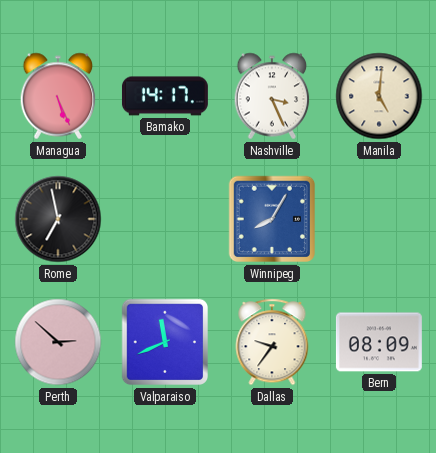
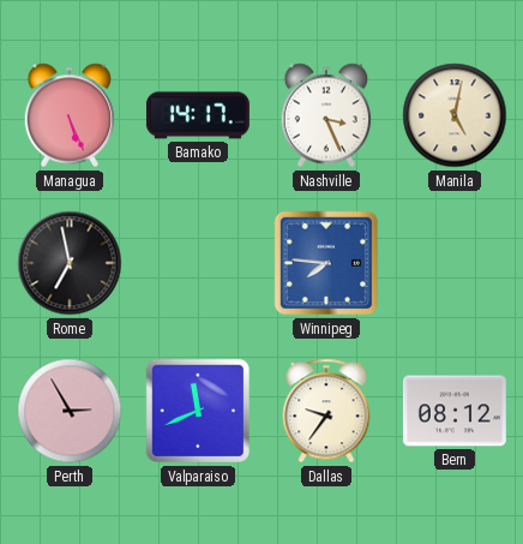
Manila: 5:01 -> 5:02
Winnipeg: 8:05 -> 7:46
Perth: 2:52 -> 2:55
Bern: 08:09 -> 08:12
